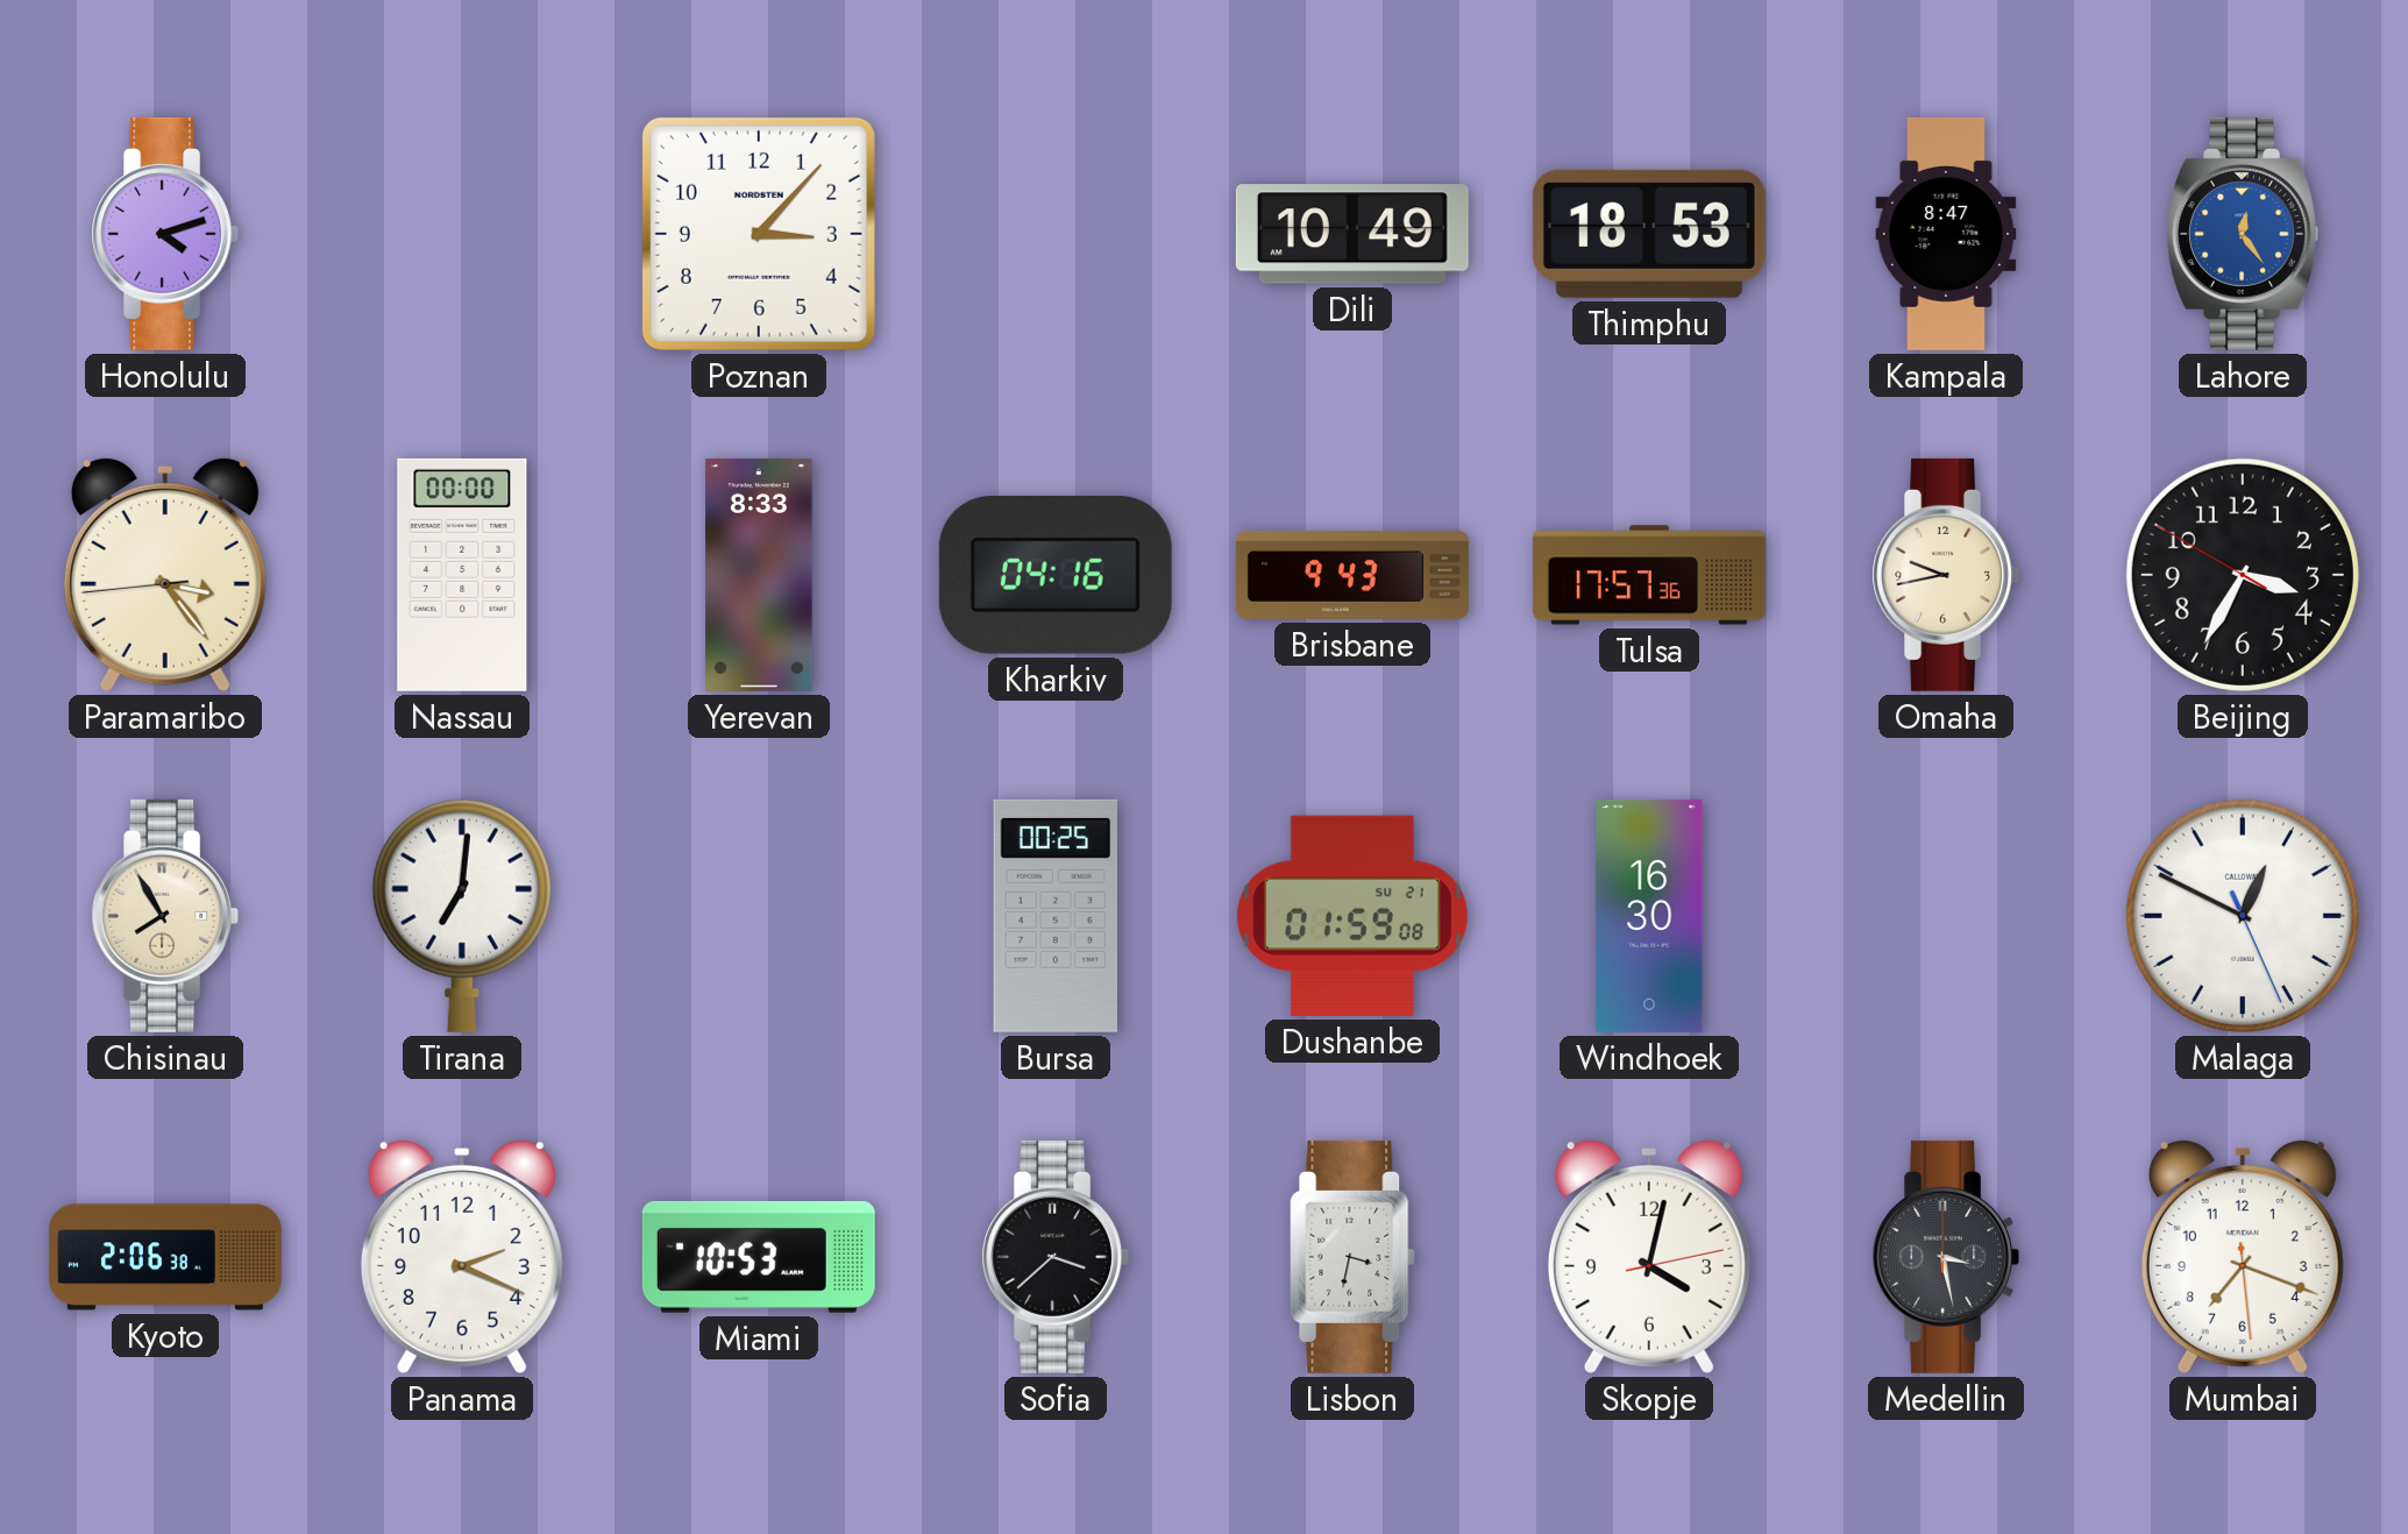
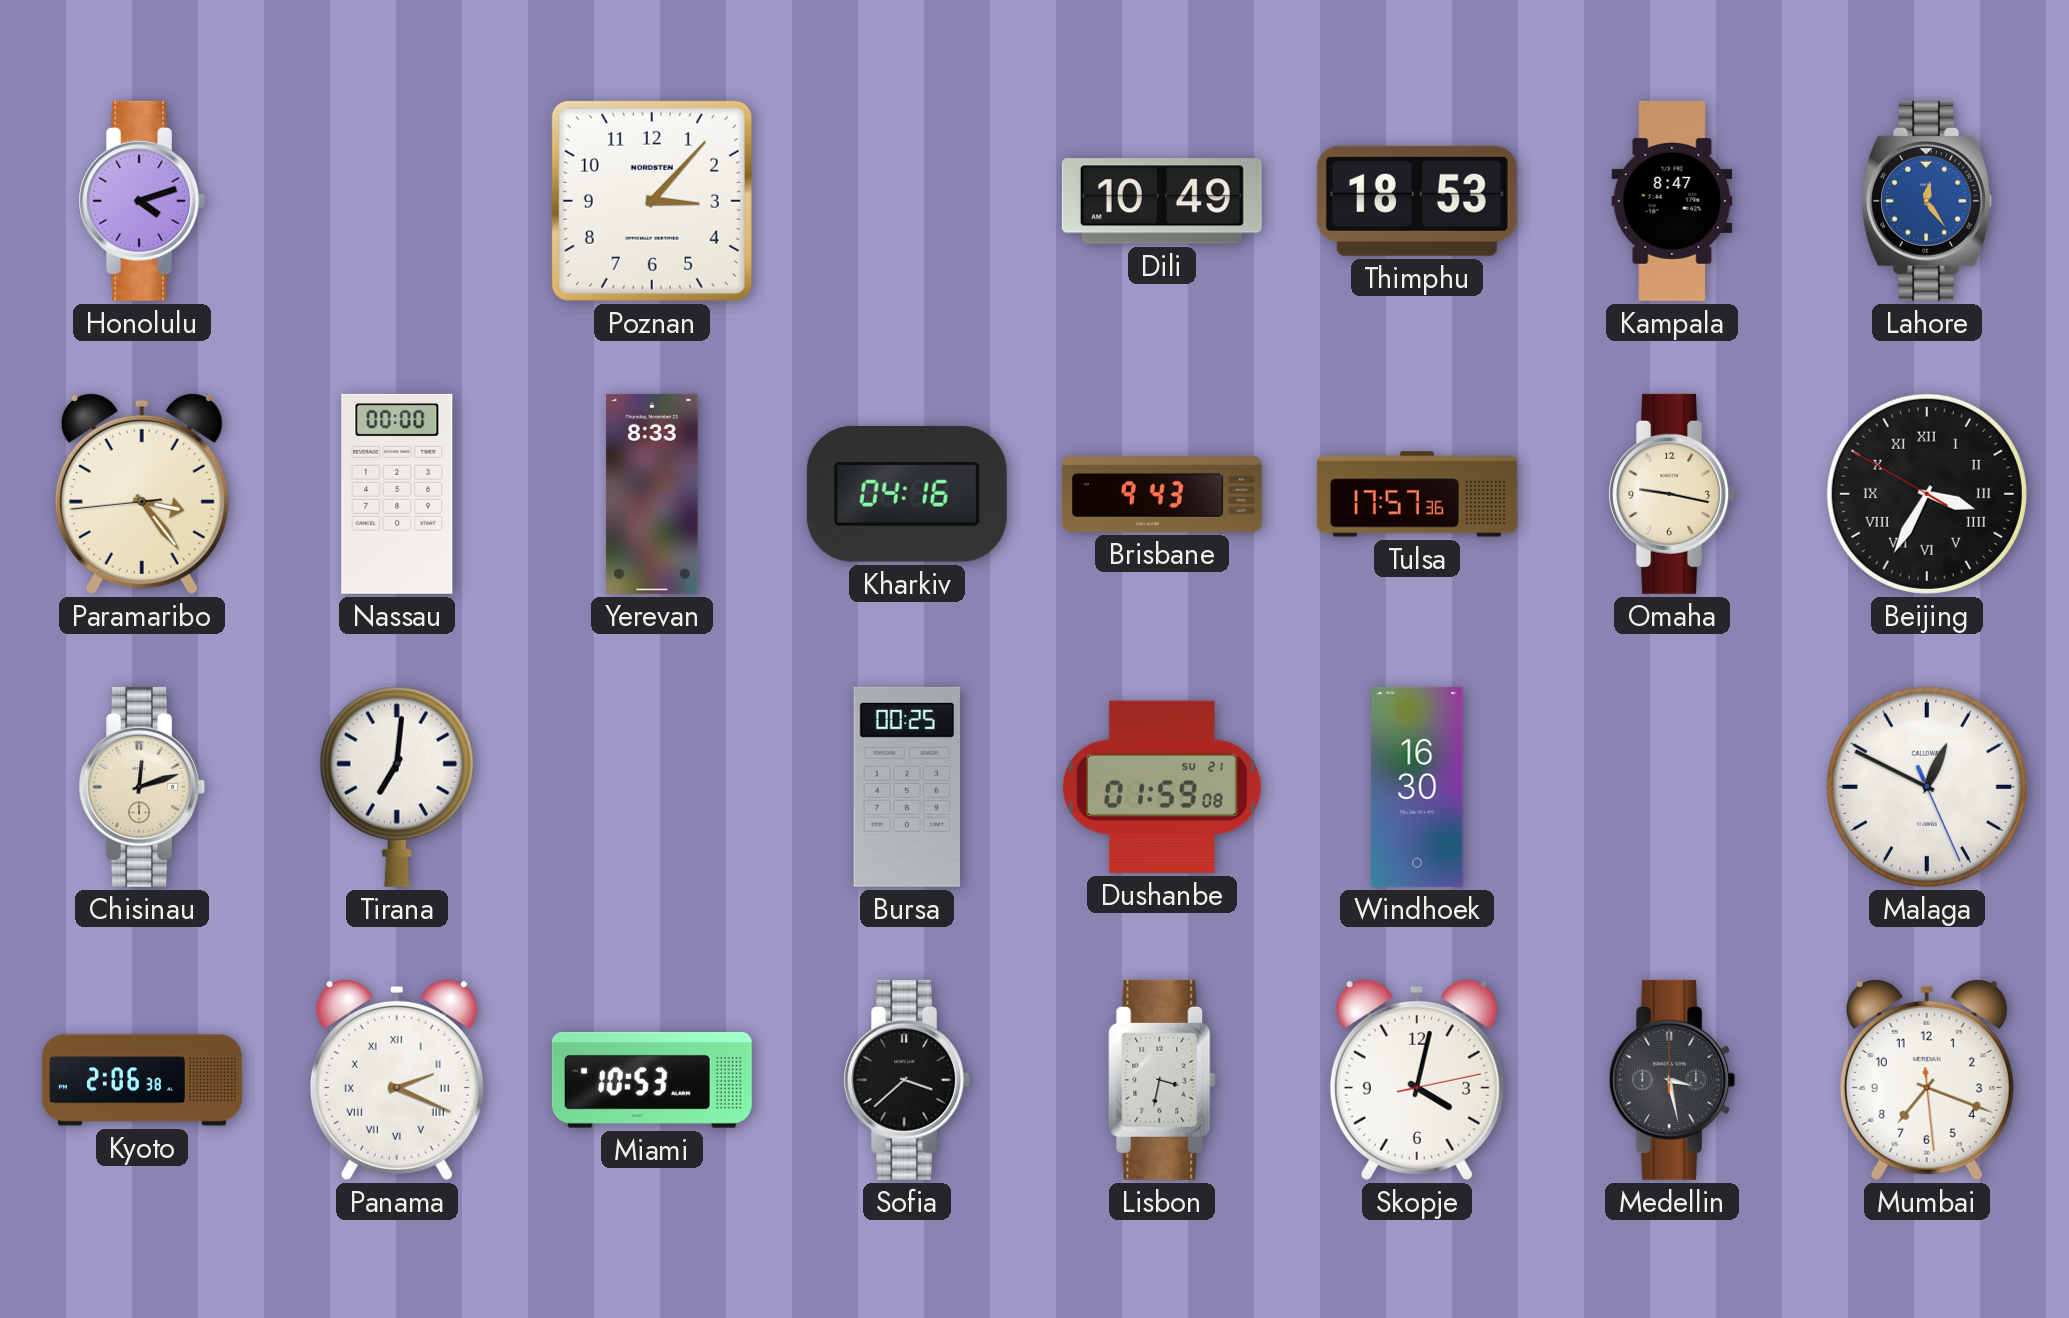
Omaha: 9:43 -> 9:17
Beijing numerals: Arabic -> Roman
Chisinau: 7:55 -> 12:12
Panama numerals: Arabic -> Roman
